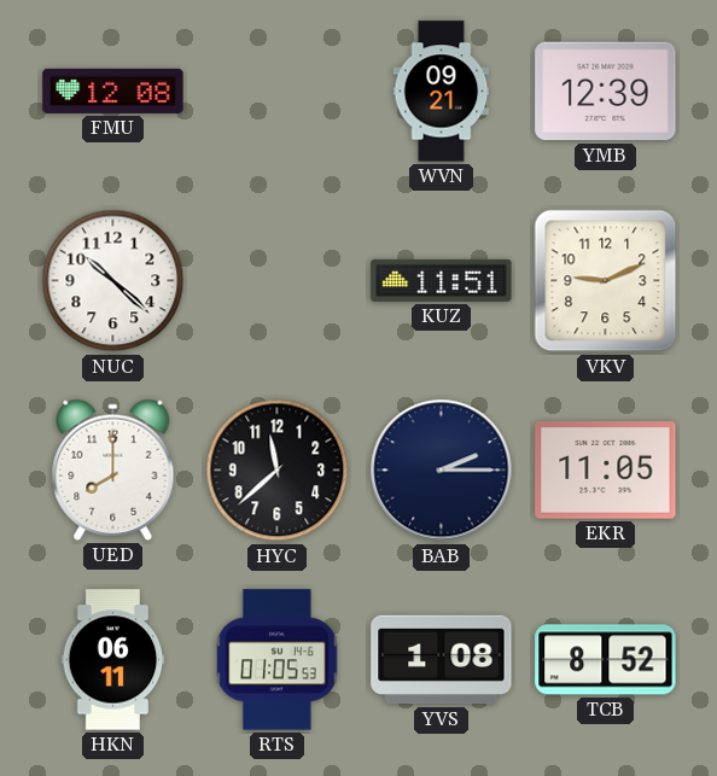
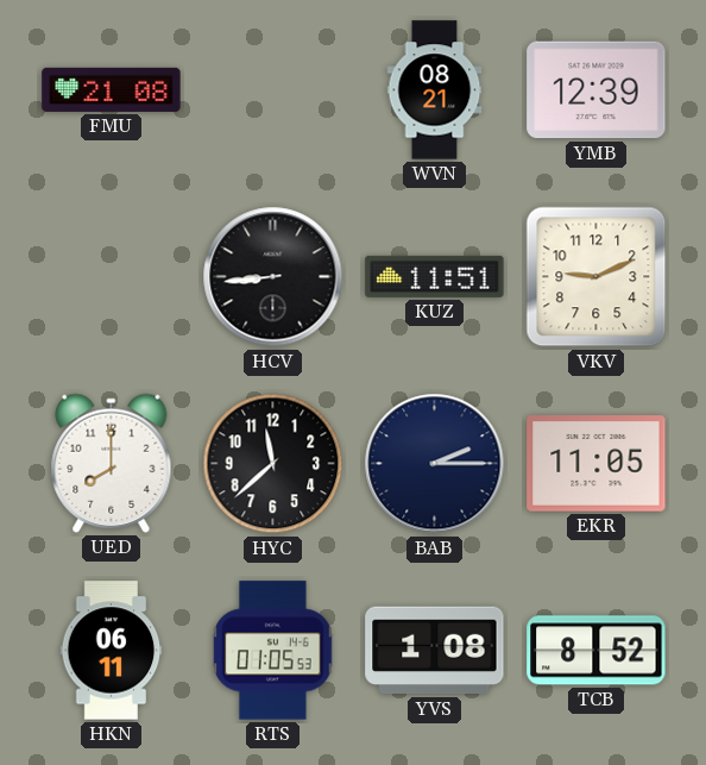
FMU: 12:08 -> 21:08
WVN: 09:21 -> 08:21
NUC: 10:22 -> none
HCV: none -> 8:44
